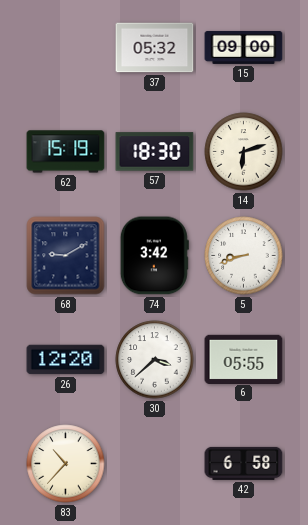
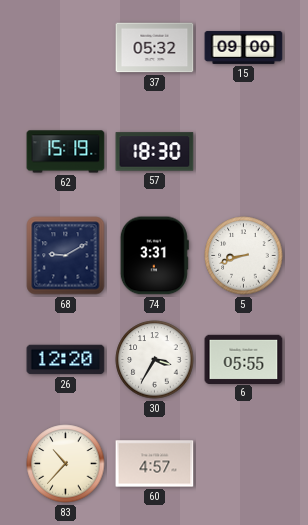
14: 6:12 -> none
74: 3:42 -> 3:31
30: 3:38 -> 3:35
60: none -> 4:57
42: 6:58 -> none
